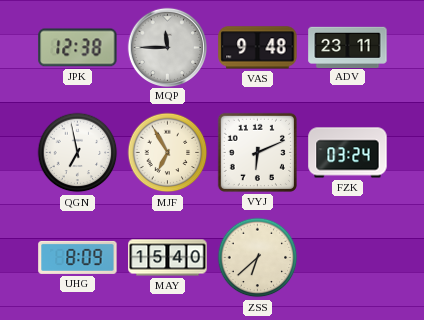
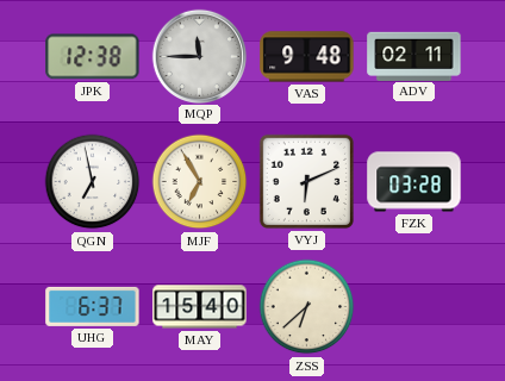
ADV: 23:11 -> 02:11
FZK: 03:24 -> 03:28
UHG: 8:09 -> 6:37
